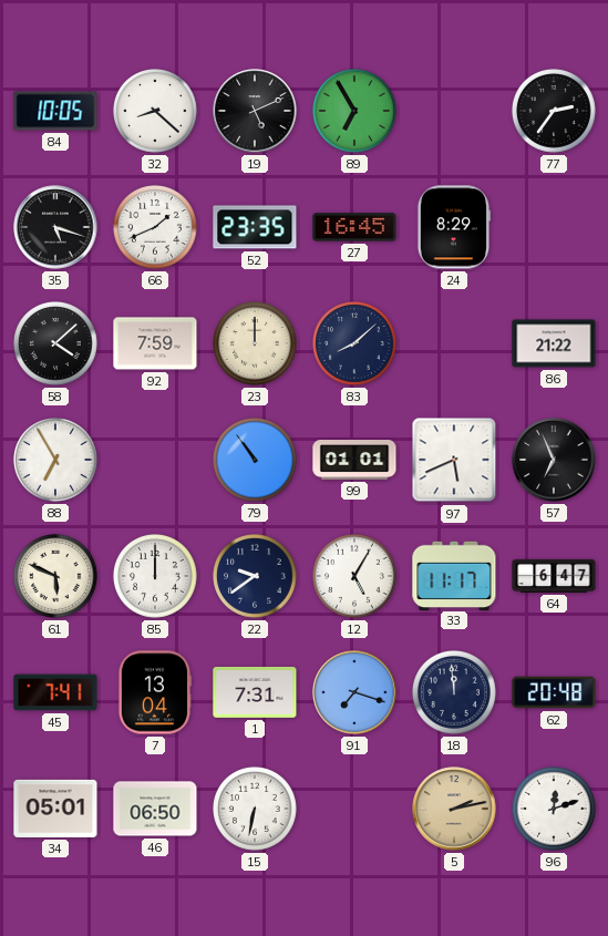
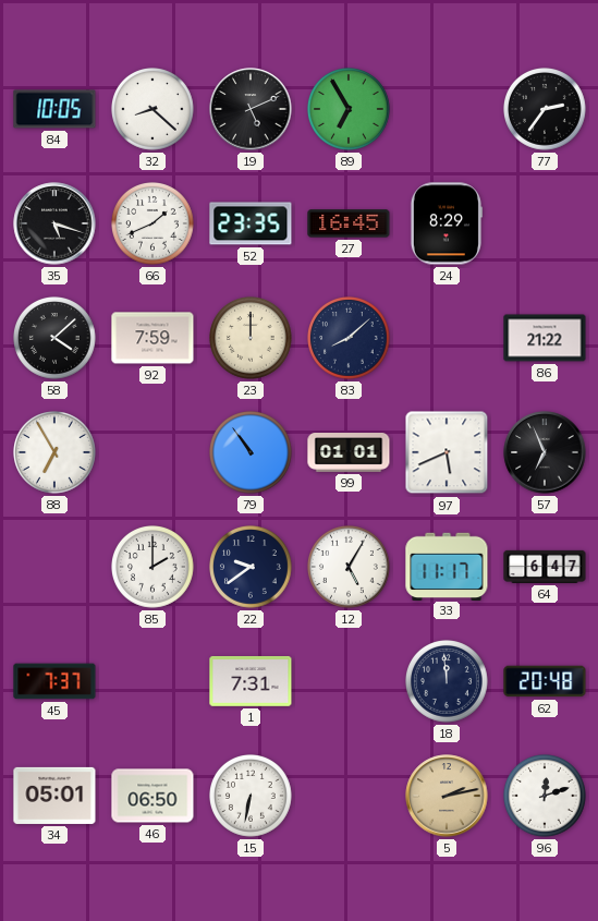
61: 5:49 -> none
85: 12:00 -> 2:00
45: 7:41 -> 7:37
7: 13:04 -> none
91: 7:18 -> none
